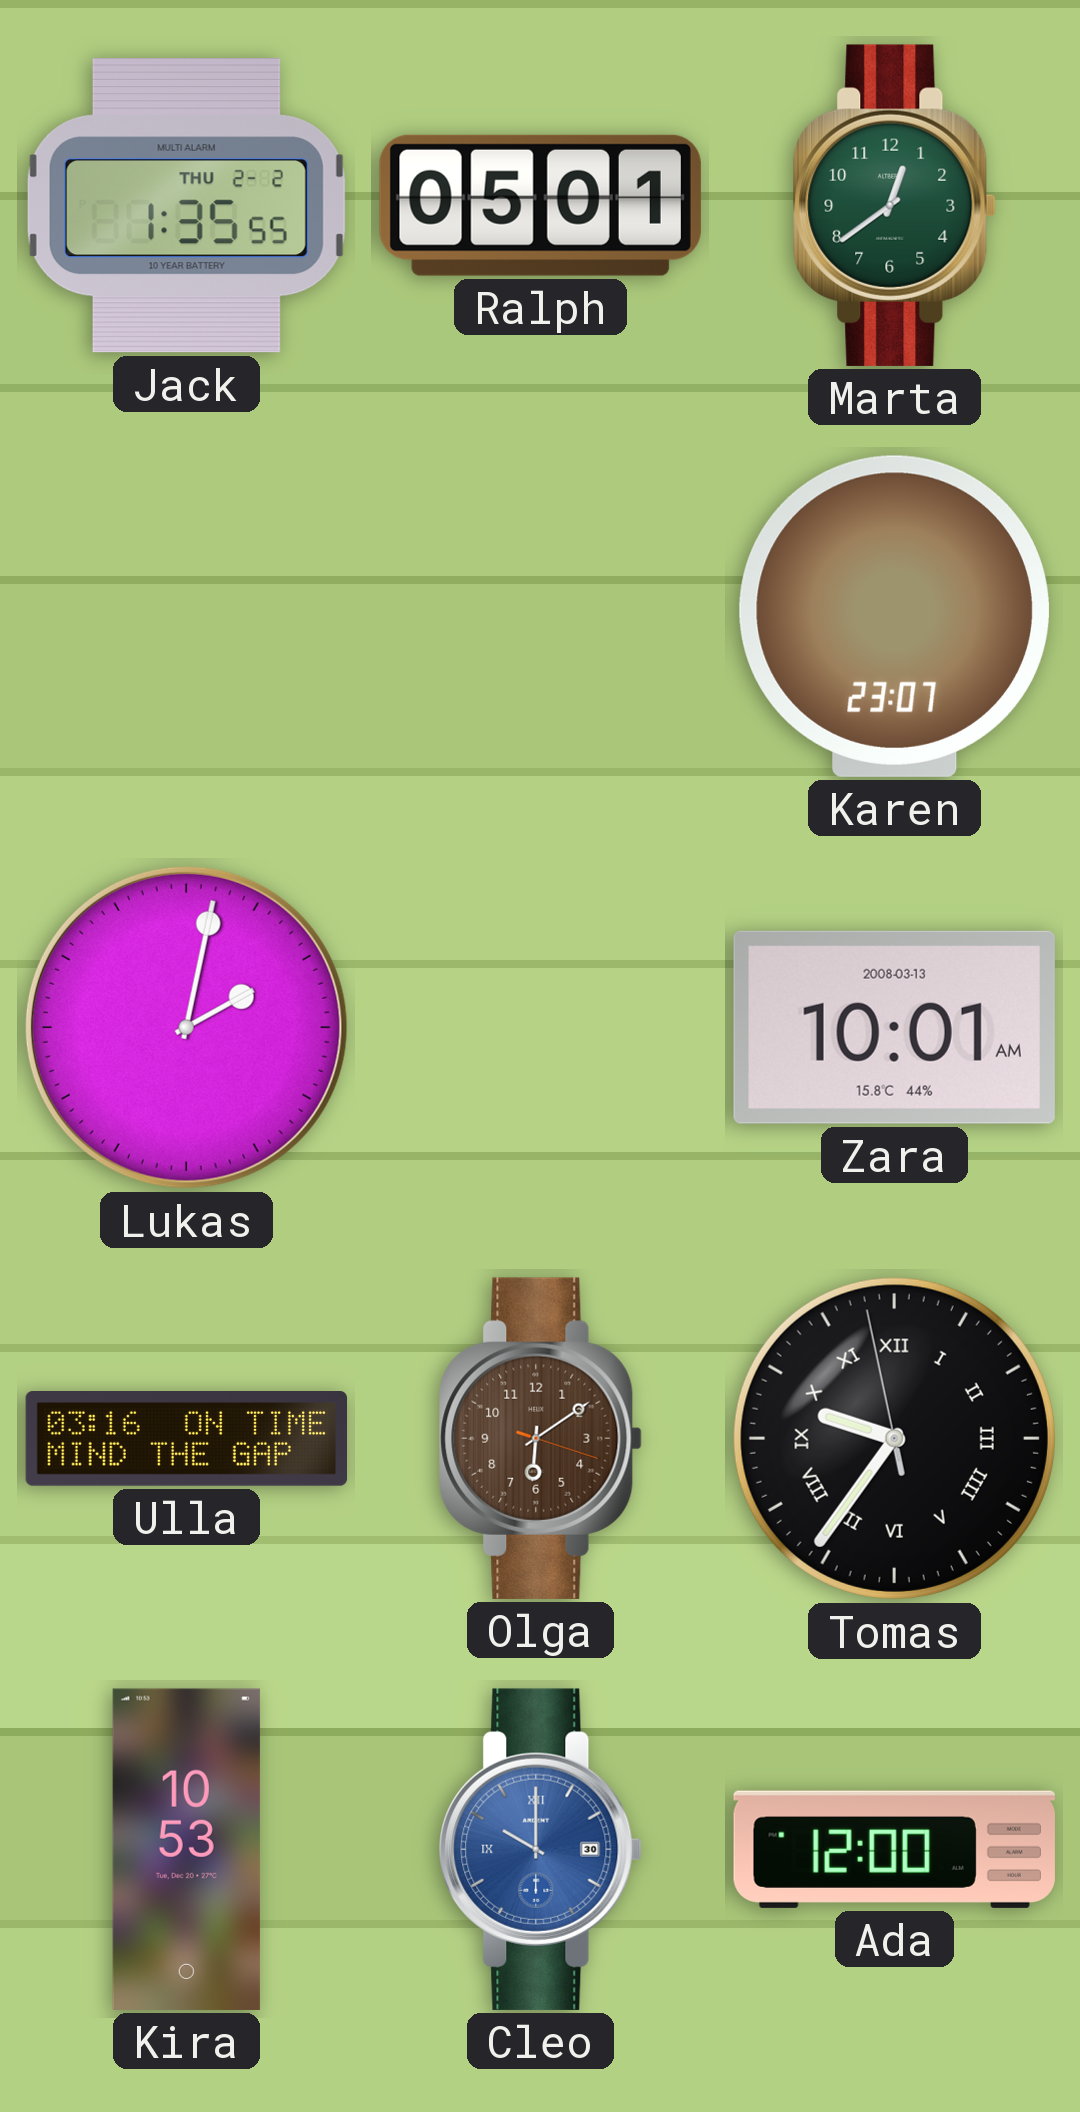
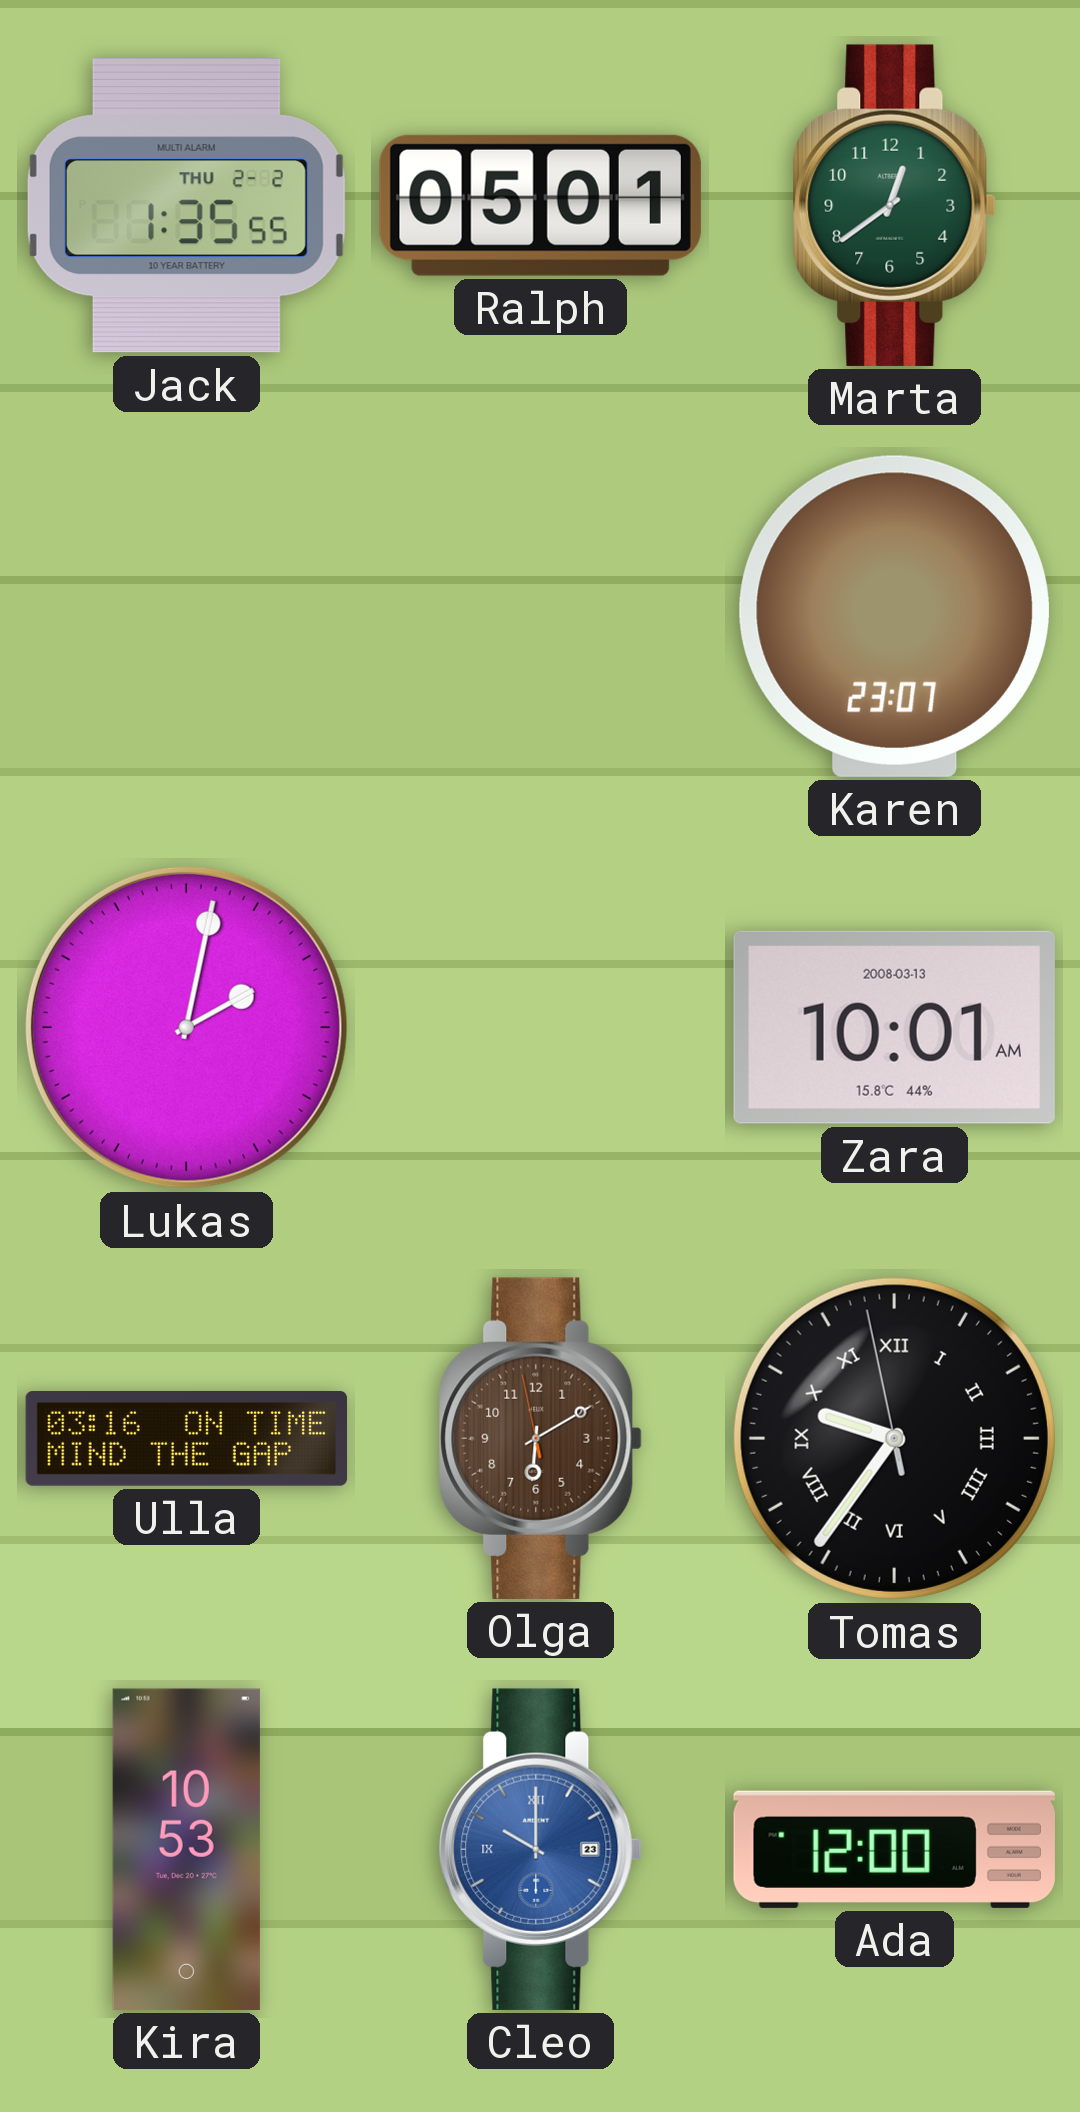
Olga: 6:09:18 -> 6:09:58
Cleo date: 30 -> 23
